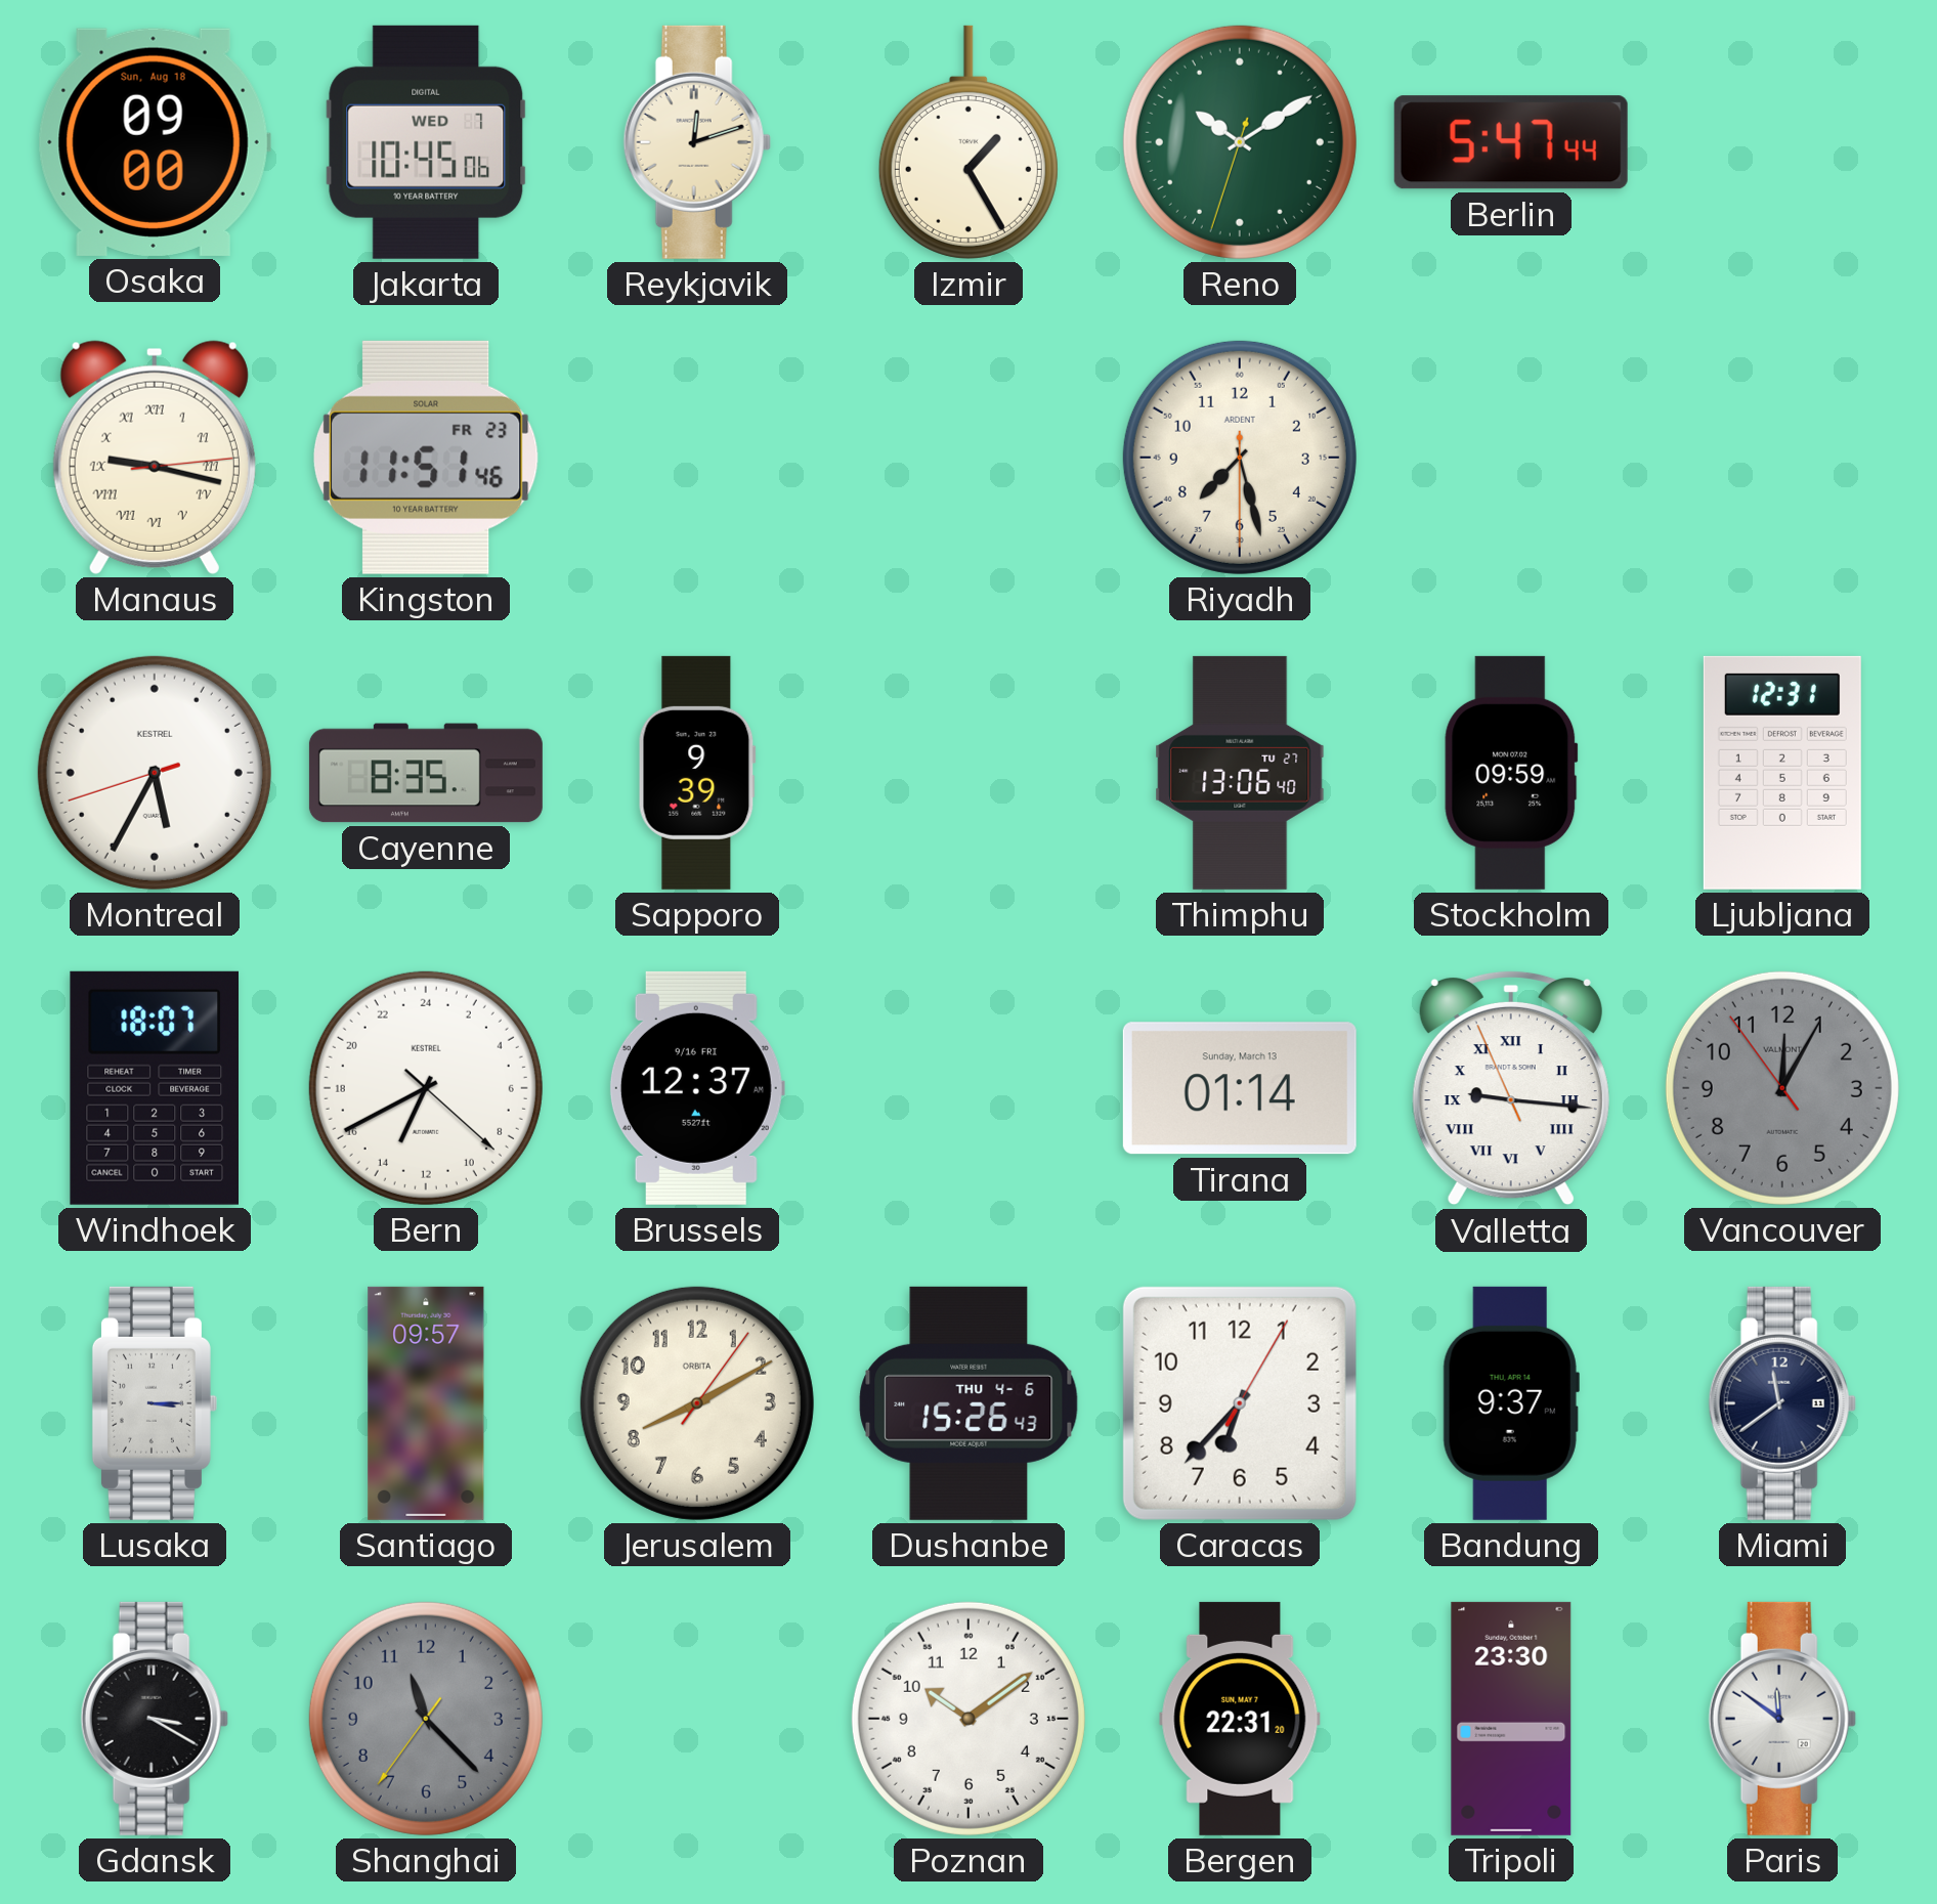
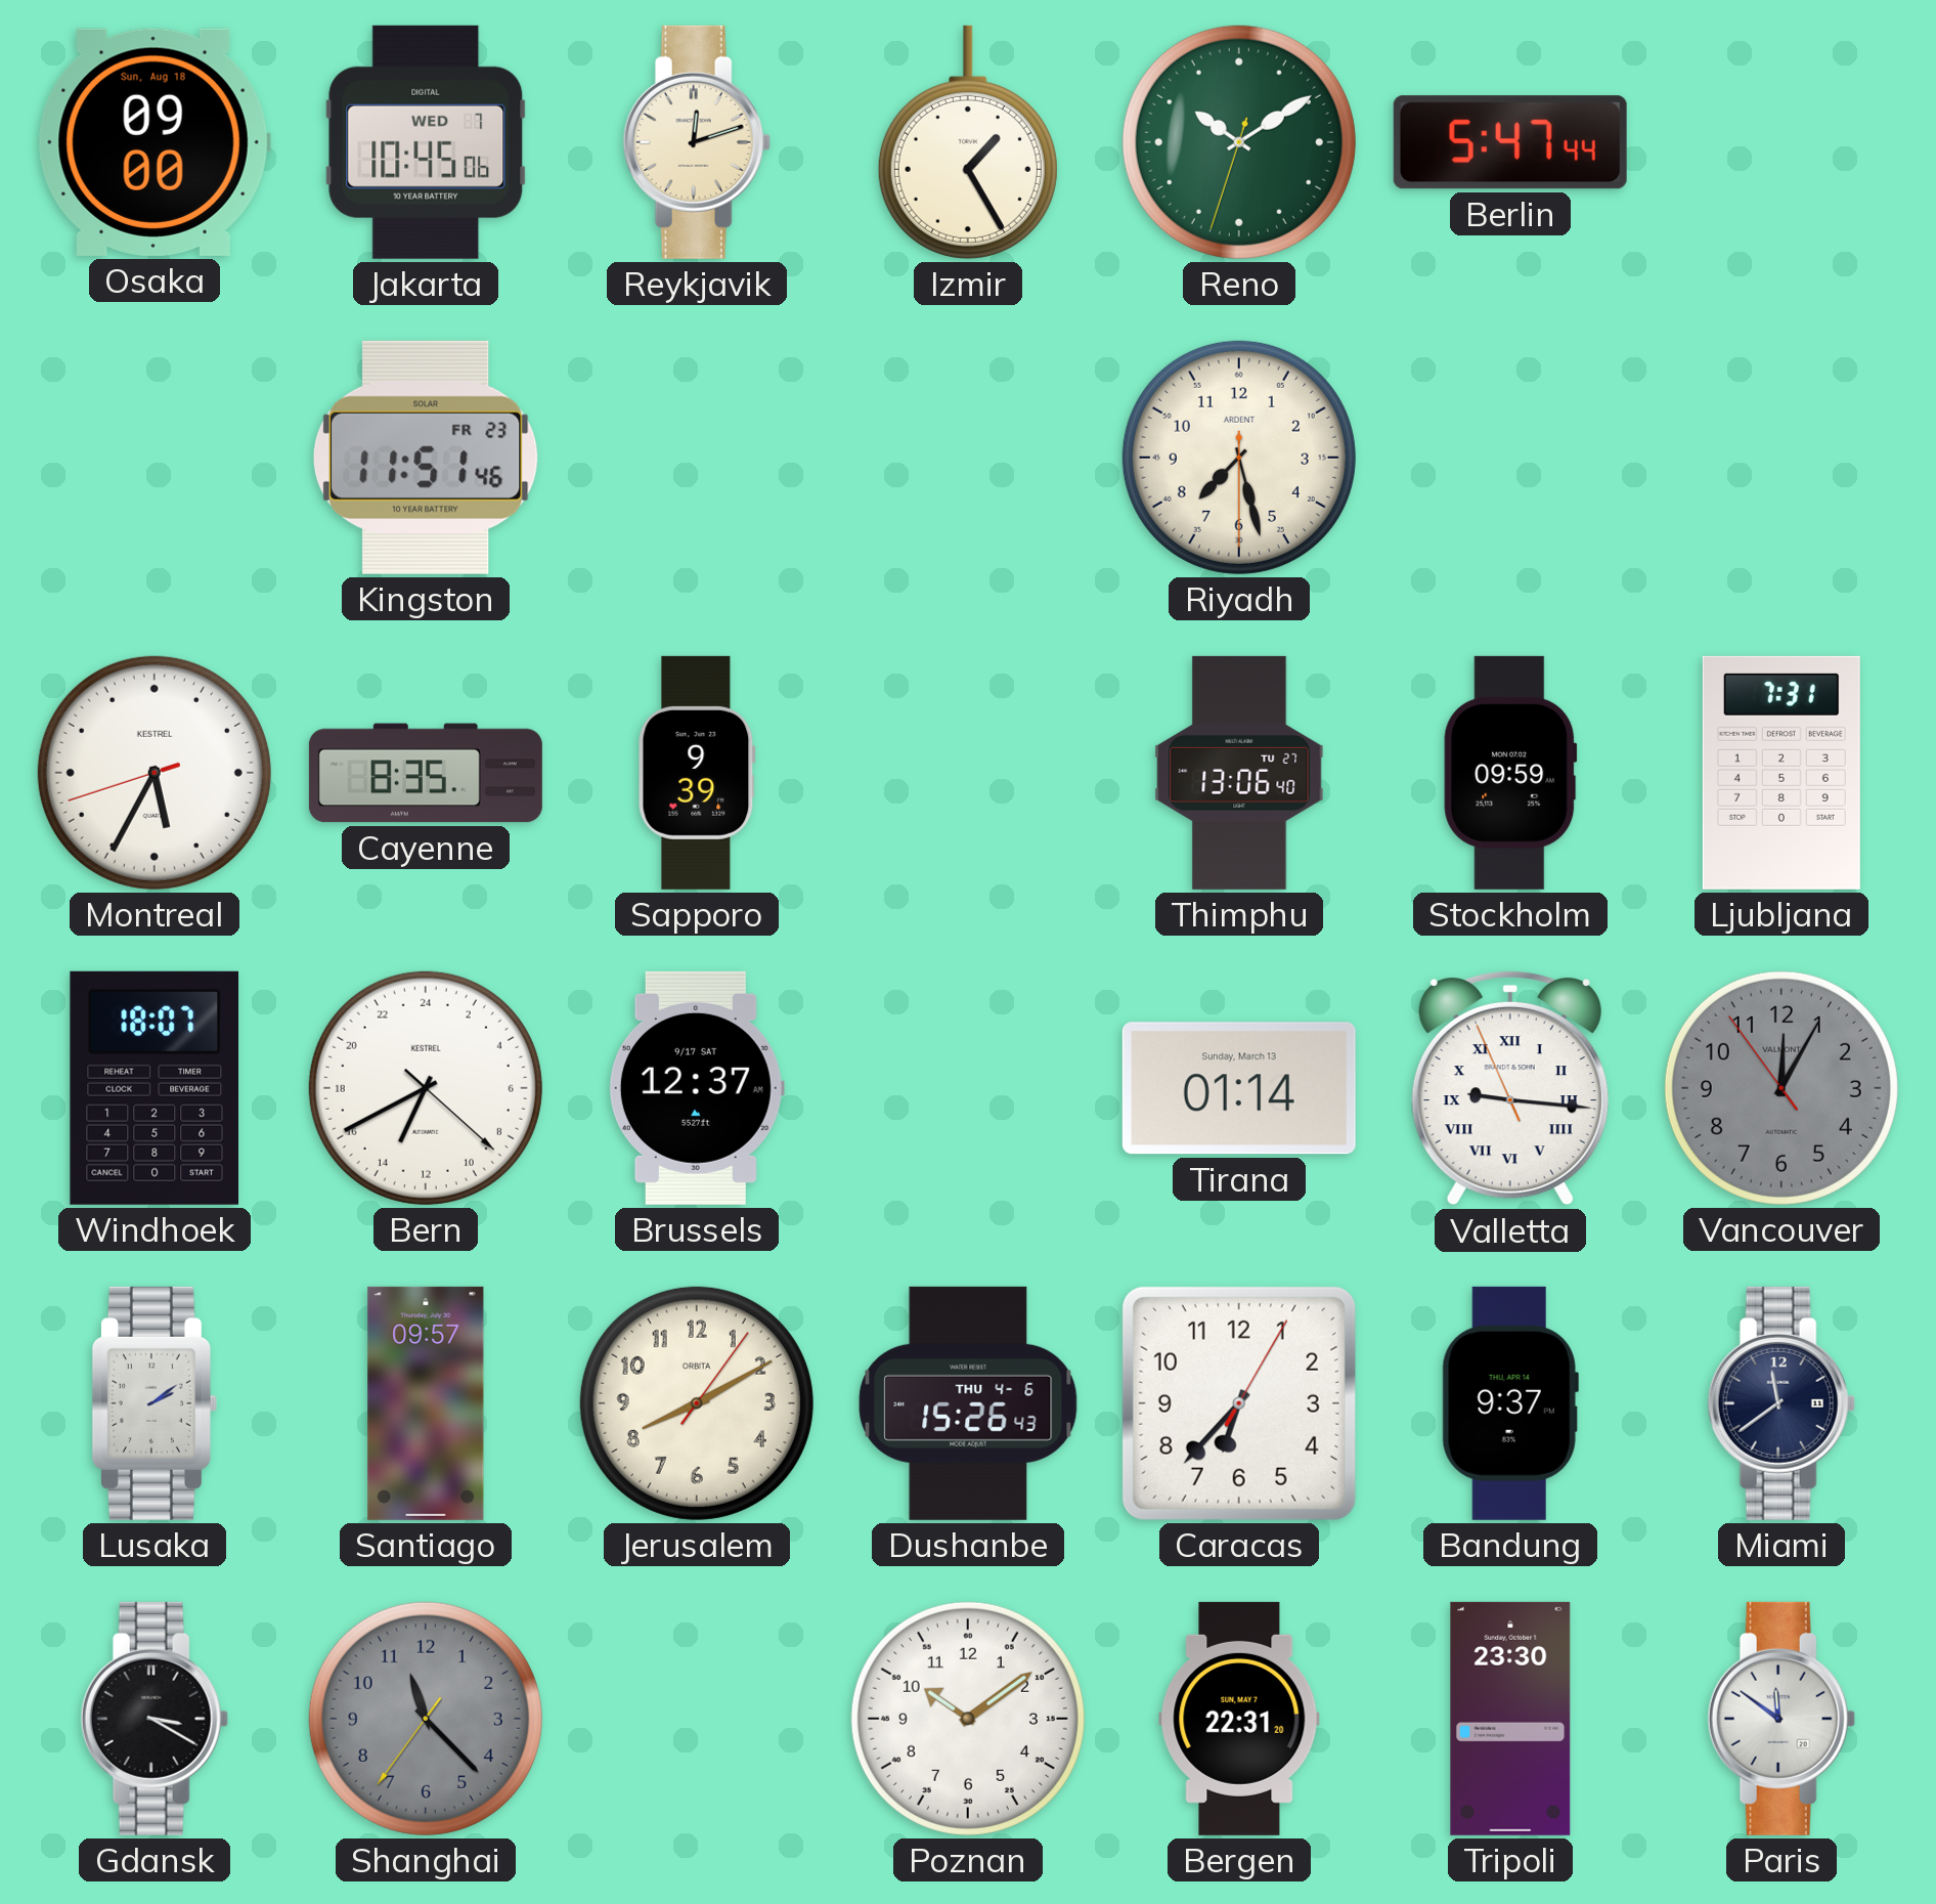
Manaus: 9:17 -> none
Ljubljana: 12:31 -> 7:31
Brussels date: 9/16 FRI -> 9/17 SAT
Lusaka: 3:15 -> 2:09
